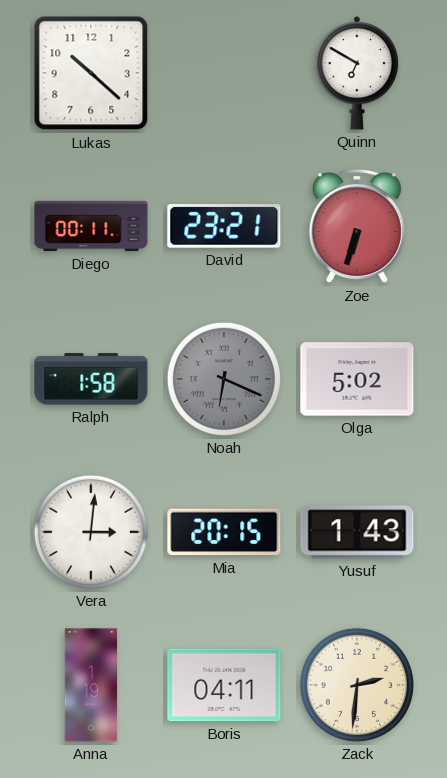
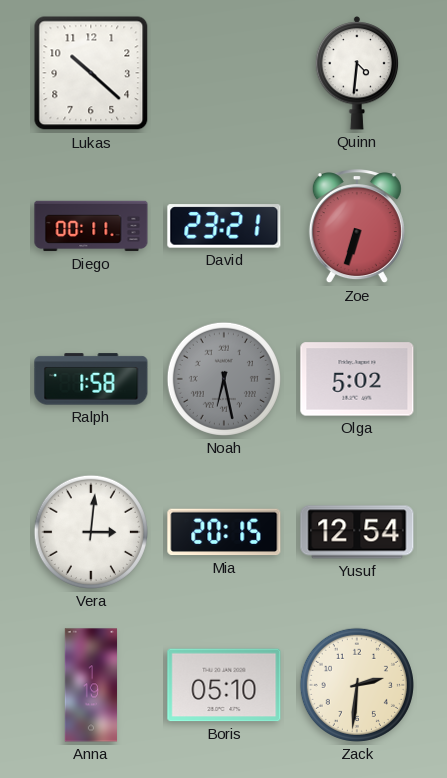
Quinn: 6:50 -> 4:31
Noah: 6:19 -> 6:28
Yusuf: 1:43 -> 12:54
Boris: 04:11 -> 05:10
